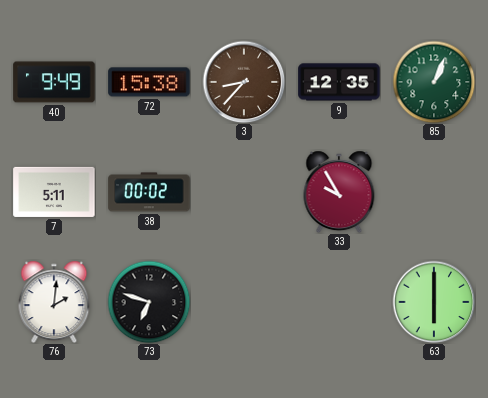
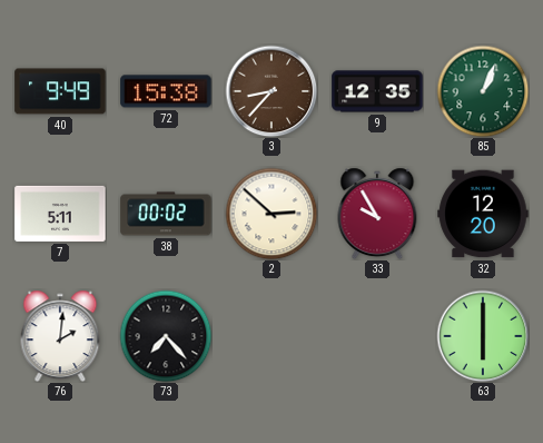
2: none -> 2:52
32: none -> 12:20
73: 6:48 -> 7:23
